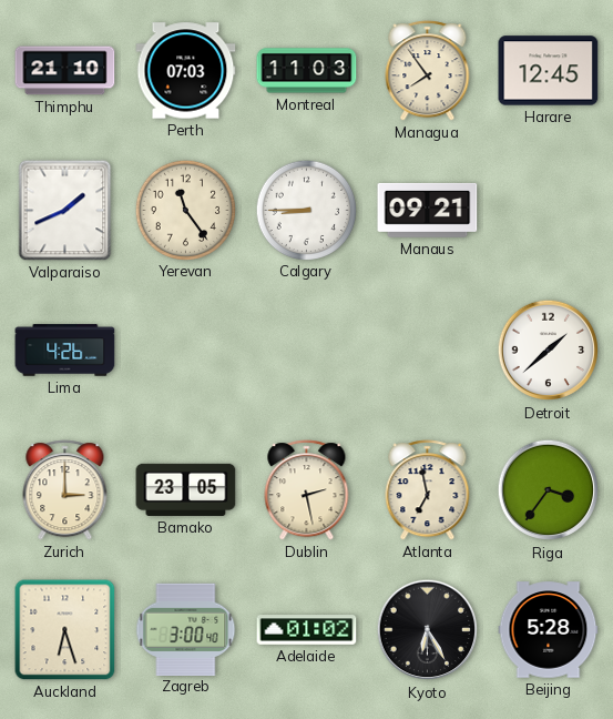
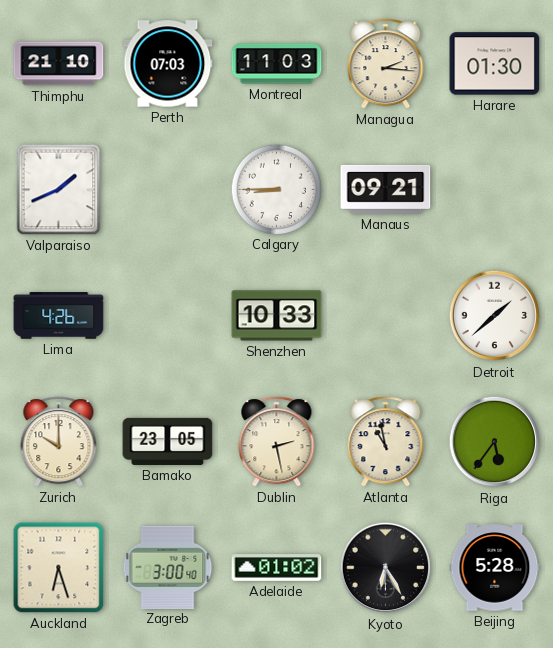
Managua: 7:54 -> 2:16
Harare: 12:45 -> 01:30
Yerevan: 11:24 -> none
Shenzhen: none -> 10:33
Zurich: 3:00 -> 10:00
Atlanta: 6:58 -> 10:58
Riga: 3:36 -> 5:36
